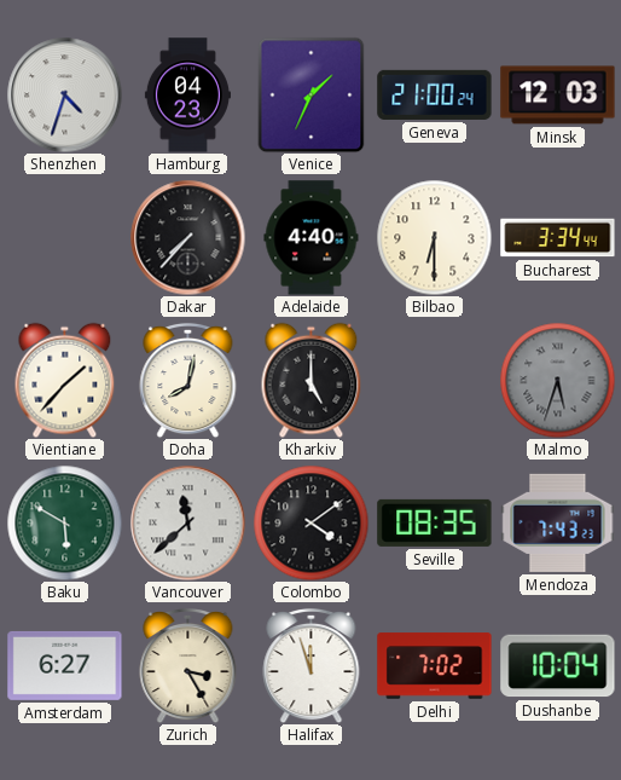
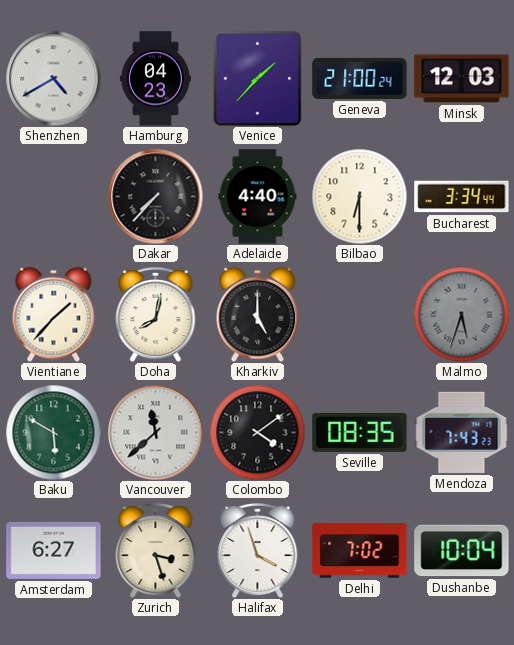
Shenzhen: 4:33 -> 4:40
Venice: 1:34 -> 1:37
Zurich: 3:25 -> 3:27
Halifax: 11:57 -> 3:57
